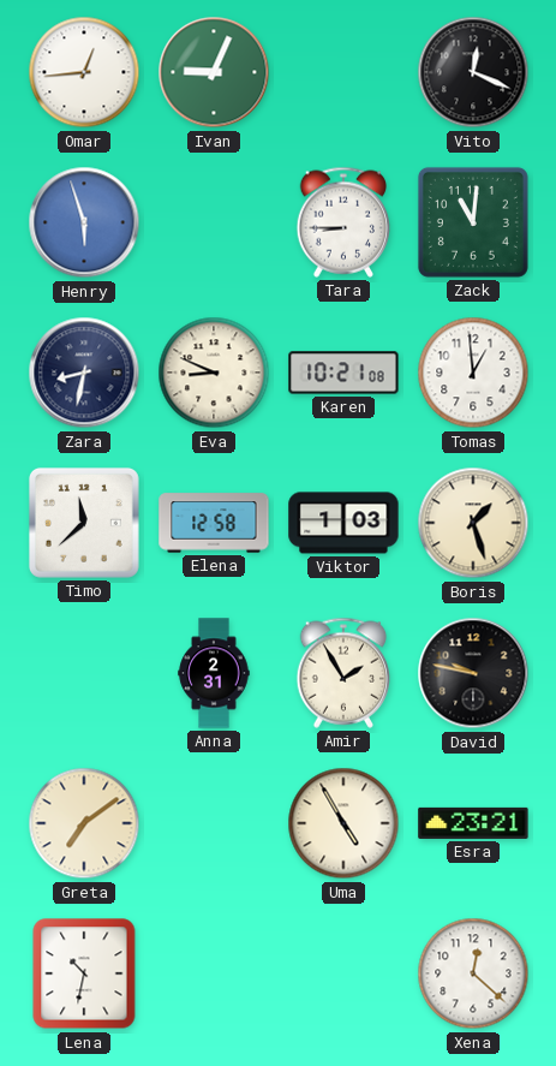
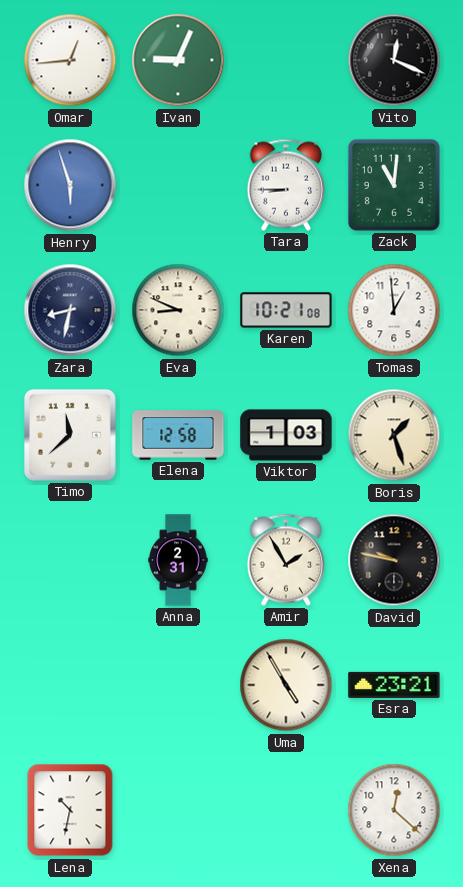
Greta: 7:09 -> none
